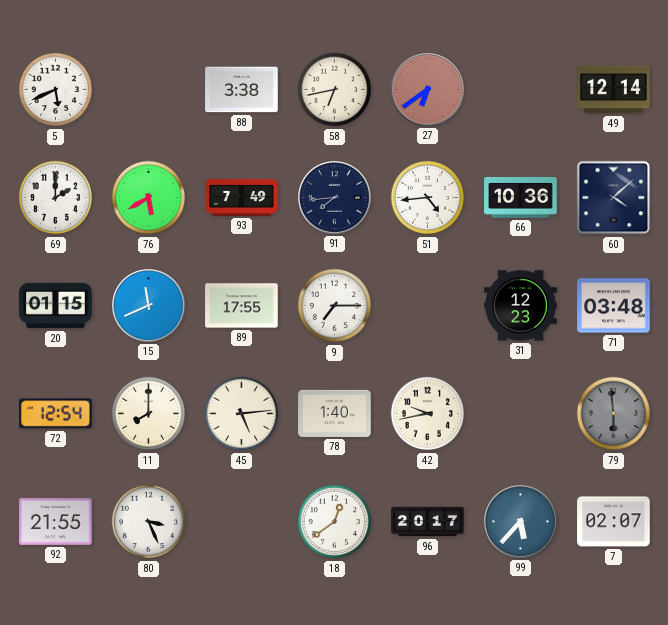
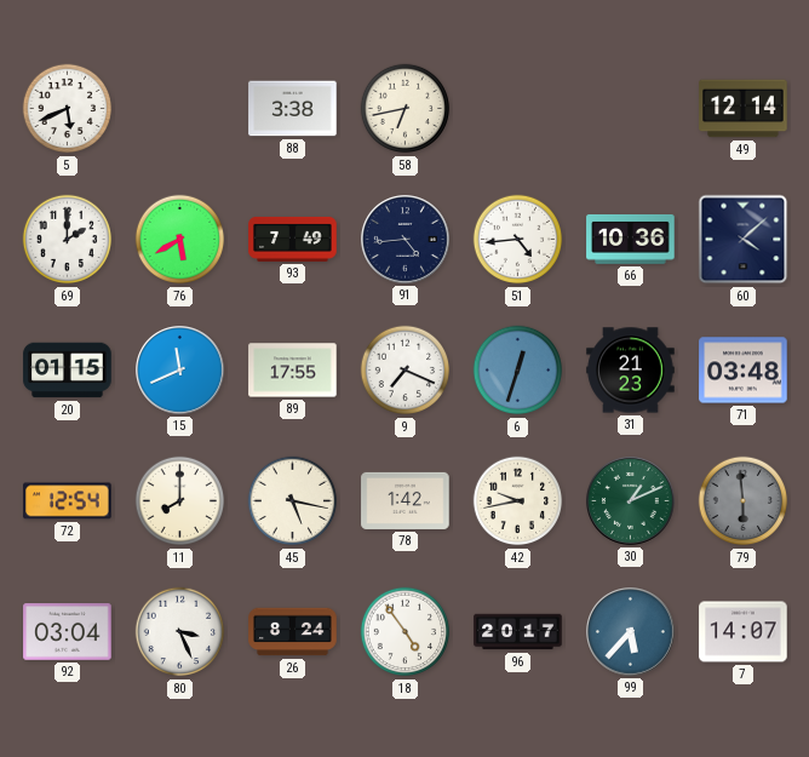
27: 6:39 -> none
91: 7:44 -> 4:44
9: 7:15 -> 7:19
6: none -> 12:33
31: 12:23 -> 21:23
45: 5:14 -> 5:17
78: 1:40 -> 1:42
30: none -> 1:11
92: 21:55 -> 03:04
26: none -> 8:24
18: 12:39 -> 4:54
7: 02:07 -> 14:07
